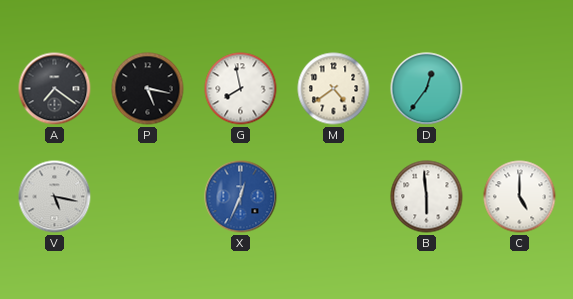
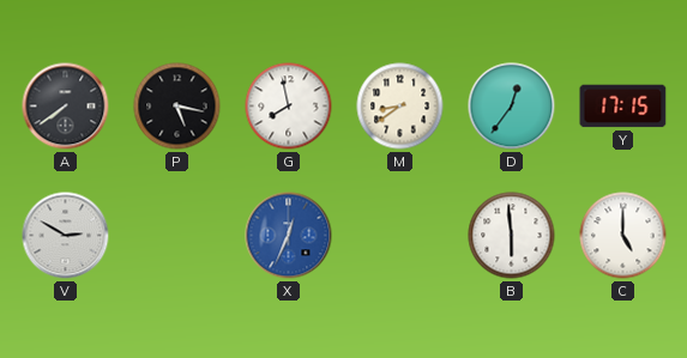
A: 7:21 -> 7:39
M: 4:39 -> 8:39
Y: none -> 17:15
V: 5:17 -> 2:50
